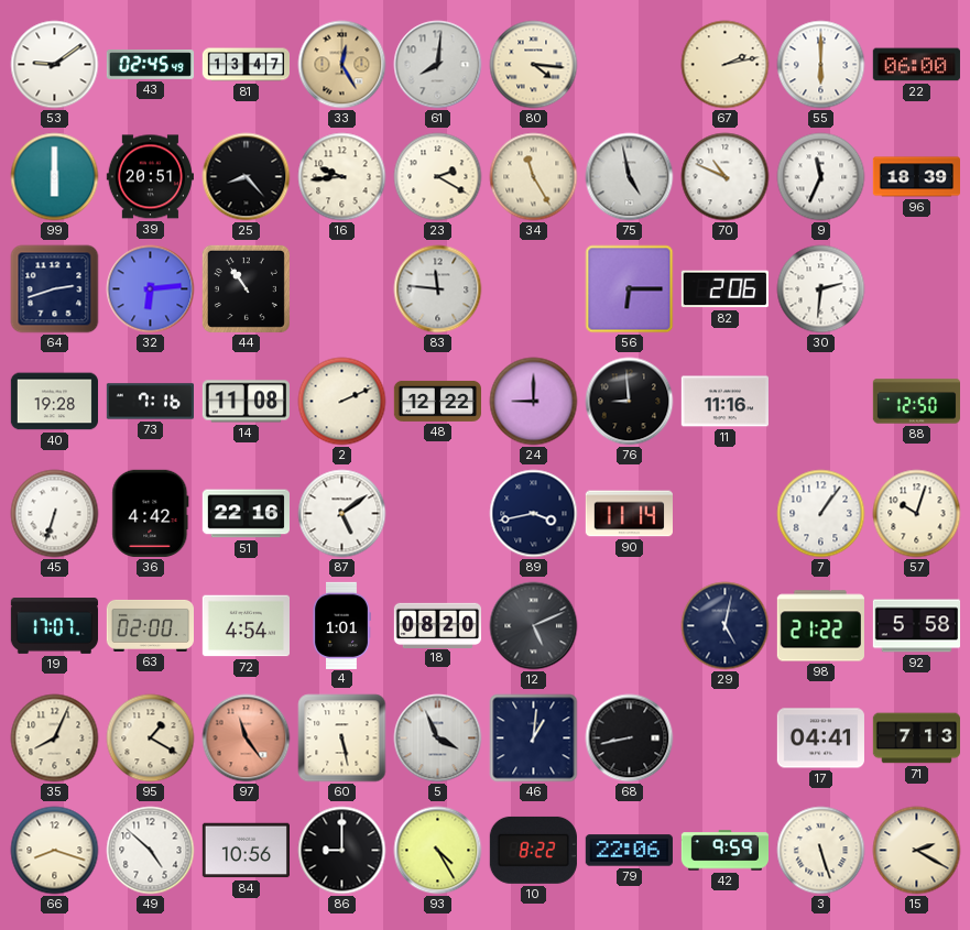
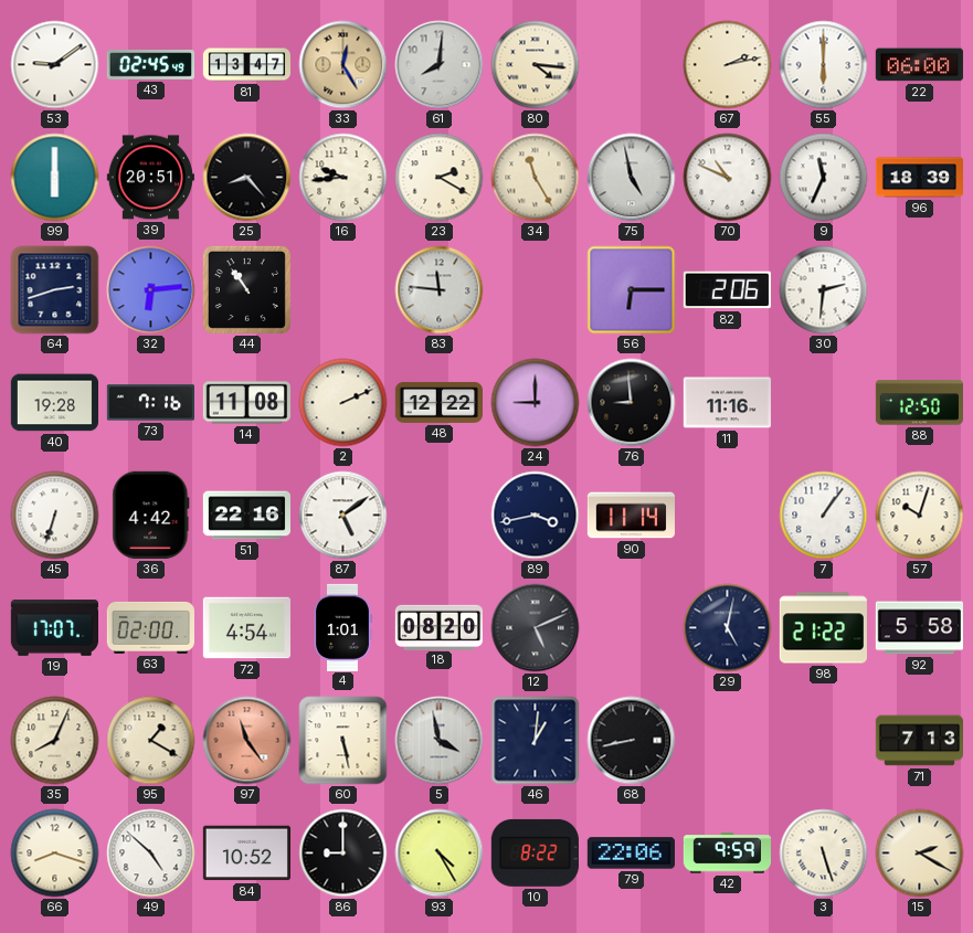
5: 3:56 -> 3:58
17: 04:41 -> none
84: 10:56 -> 10:52
